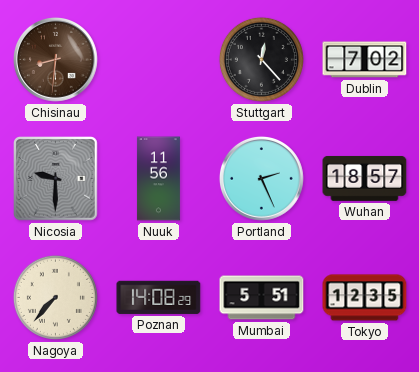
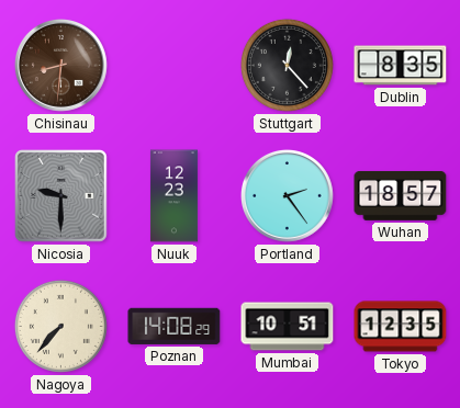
Dublin: 7:02 -> 8:35
Nuuk: 11:56 -> 12:23
Portland: 2:26 -> 2:24
Mumbai: 5:51 -> 10:51
